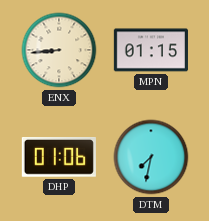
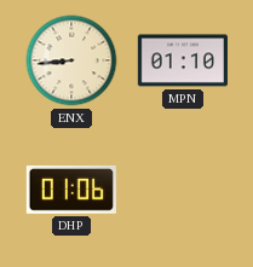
MPN: 01:15 -> 01:10
DTM: 7:32 -> none
